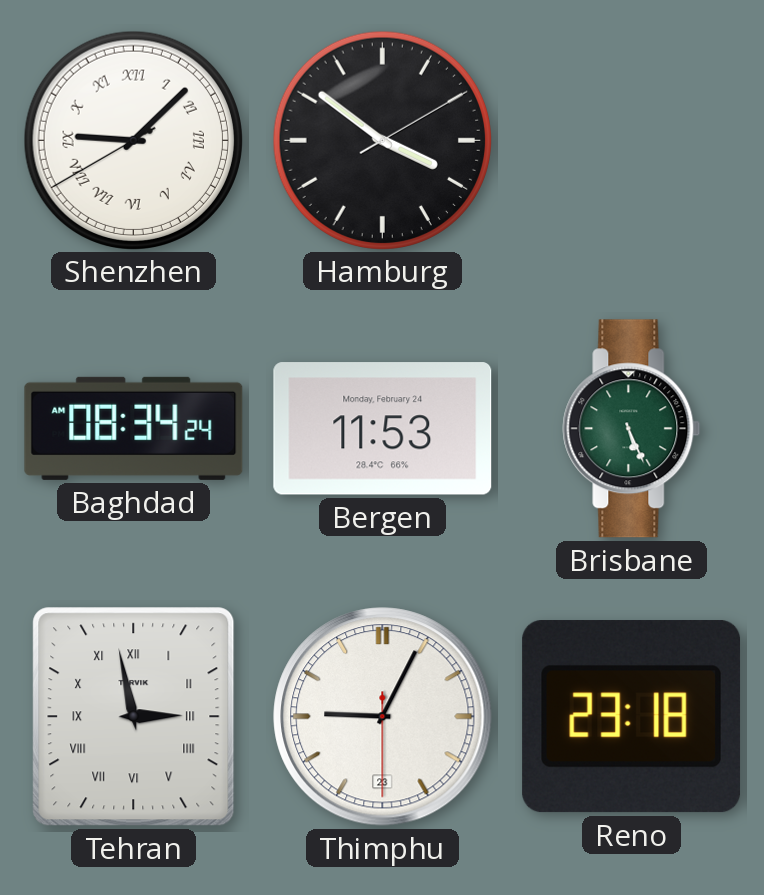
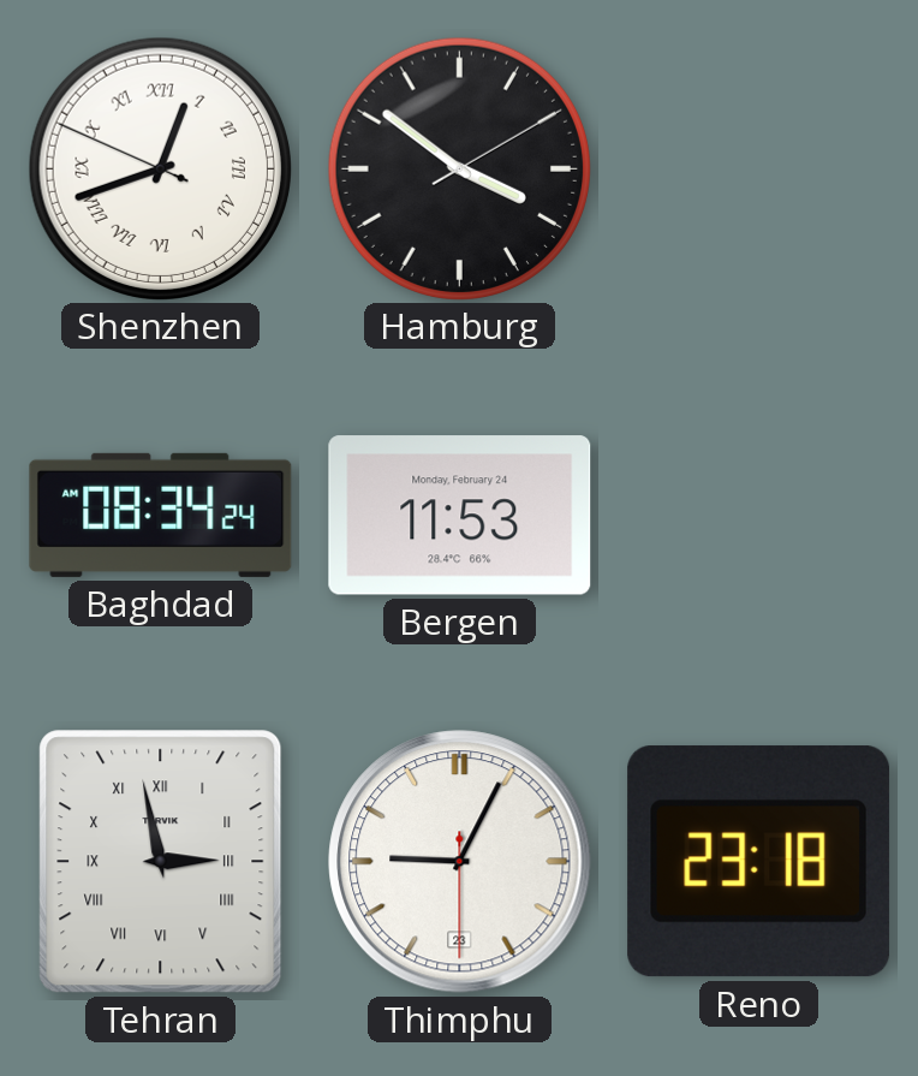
Shenzhen: 9:07 -> 12:41
Brisbane: 5:26 -> none
